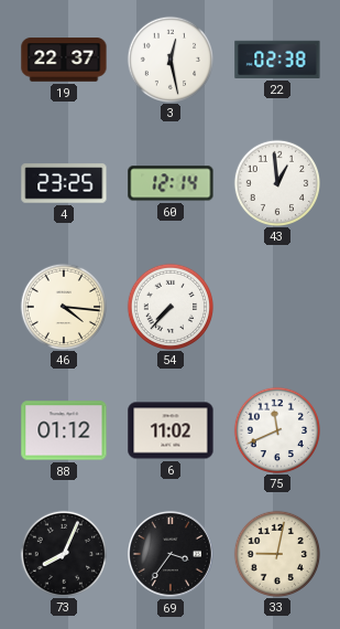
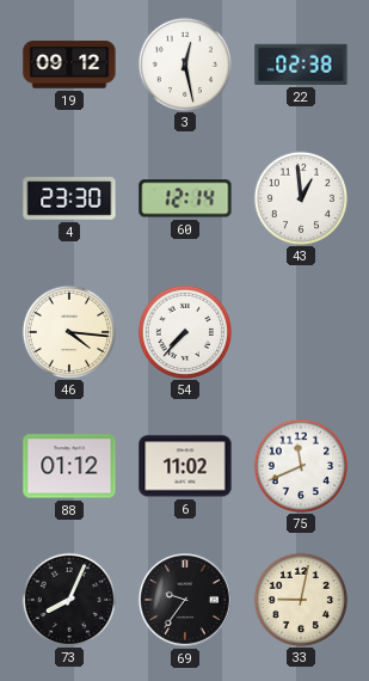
19: 22:37 -> 09:12
4: 23:25 -> 23:30
69: 3:36 -> 9:36
